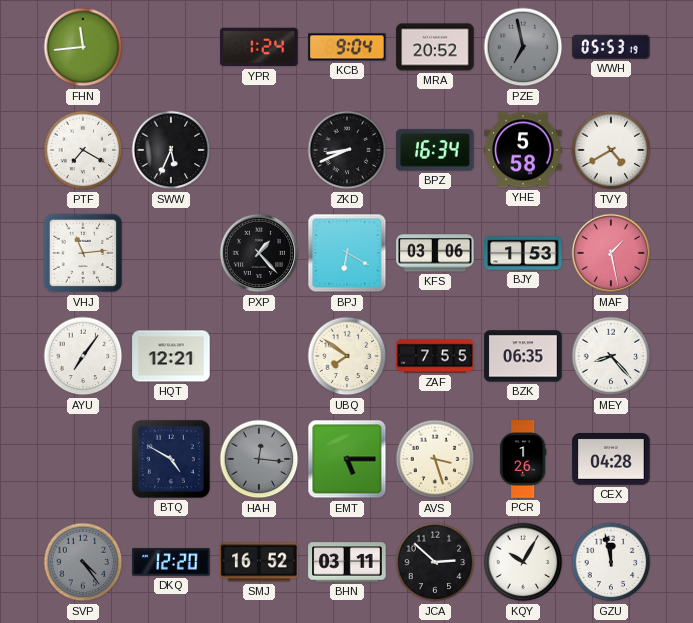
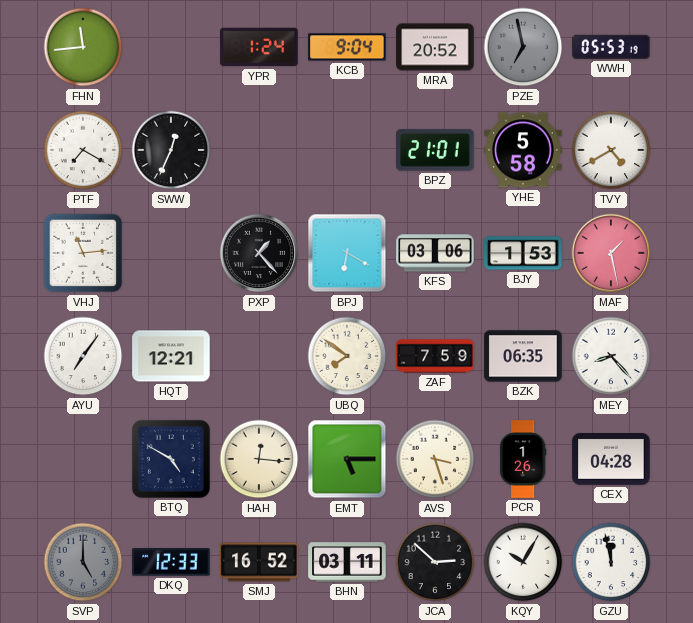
SWW: 5:34 -> 12:34
ZKD: 8:41 -> none
BPZ: 16:34 -> 21:01
ZAF: 7:55 -> 7:59
HAH dial: grey -> cream
SVP: 4:24 -> 5:00
DKQ: 12:20 -> 12:33
